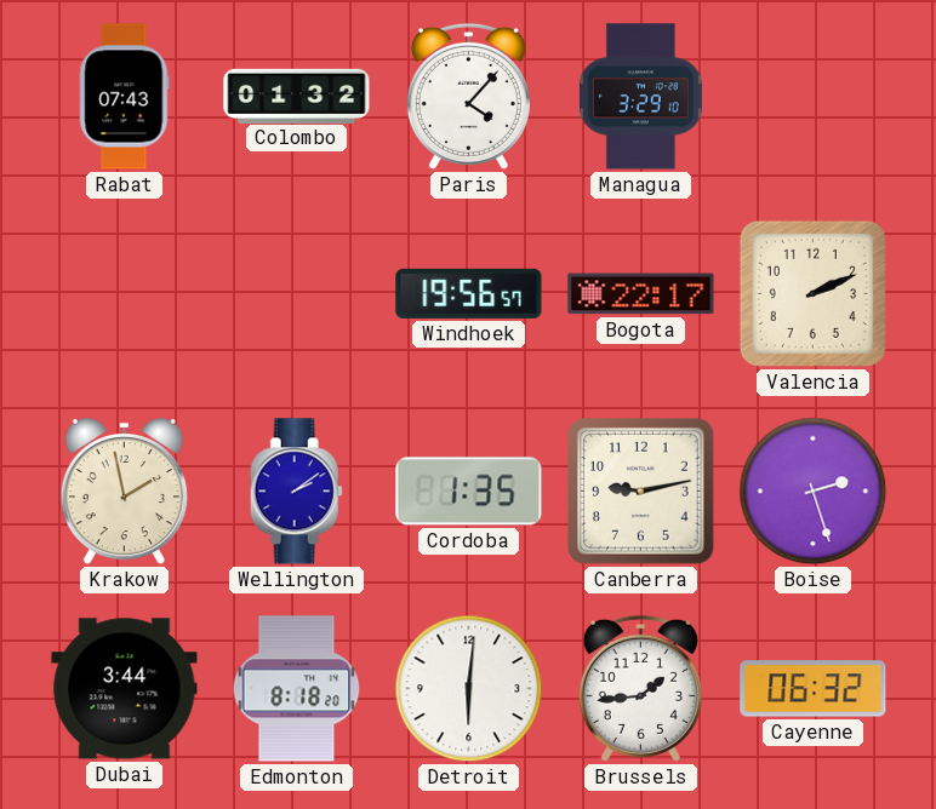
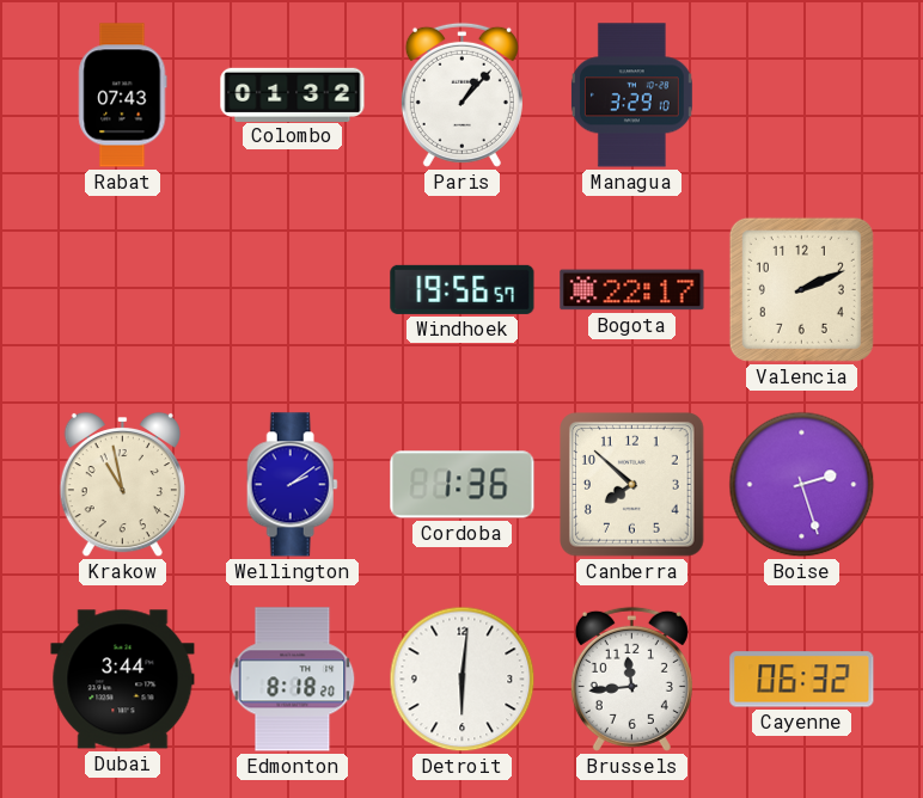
Paris: 4:07 -> 1:07
Krakow: 1:58 -> 10:58
Cordoba: 1:35 -> 1:36
Canberra: 9:13 -> 7:52
Brussels: 1:44 -> 11:44
